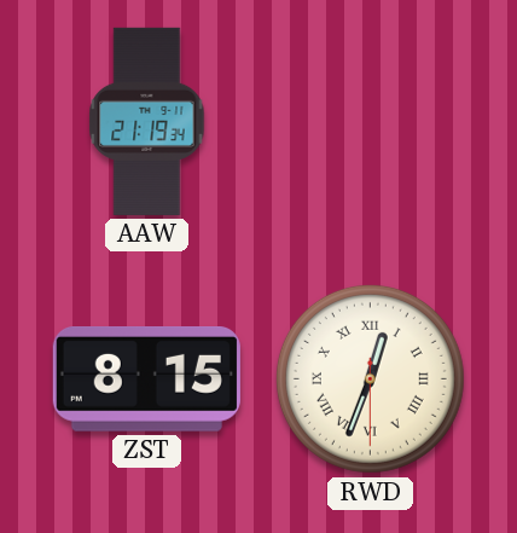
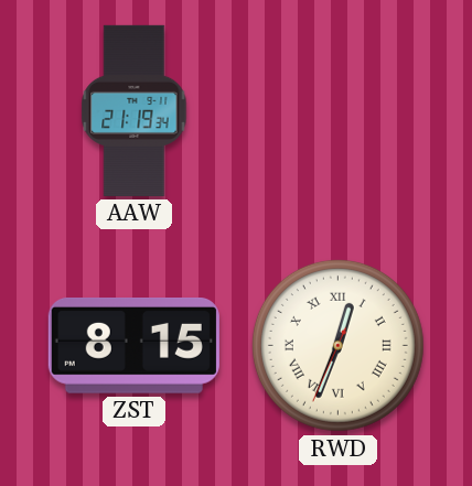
RWD: 12:33:30 -> 12:33:34
